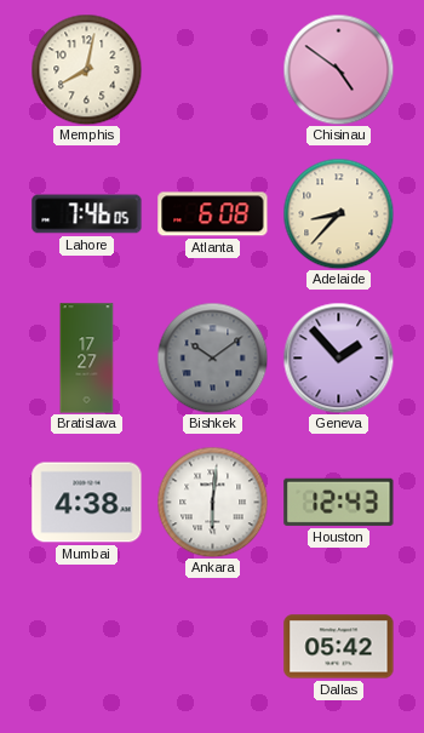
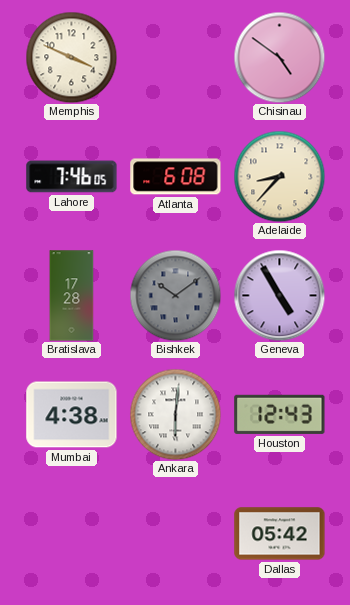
Memphis: 8:02 -> 3:49
Bratislava: 17:27 -> 17:28
Geneva: 1:53 -> 4:55
